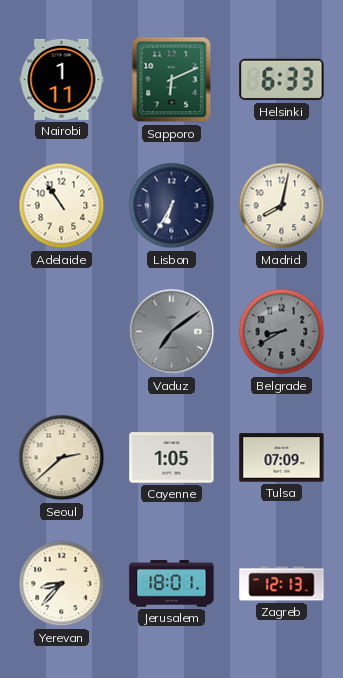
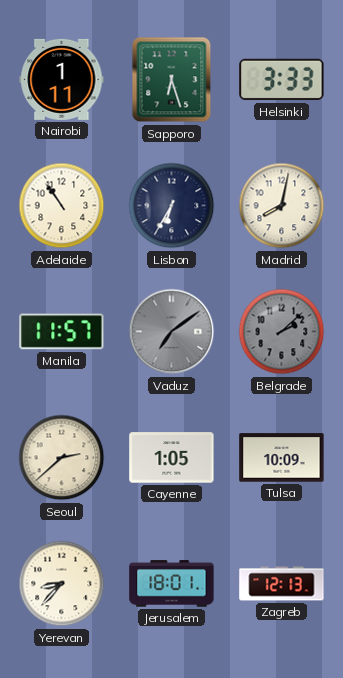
Sapporo: 6:11 -> 6:27
Helsinki: 6:33 -> 3:33
Manila: none -> 11:57
Belgrade: 8:40 -> 2:08
Tulsa: 07:09 -> 10:09
